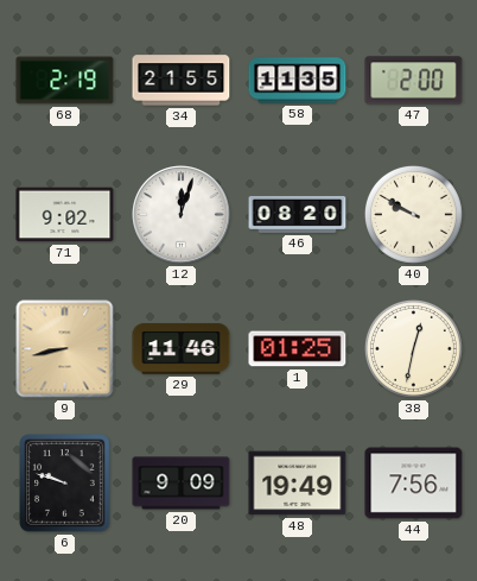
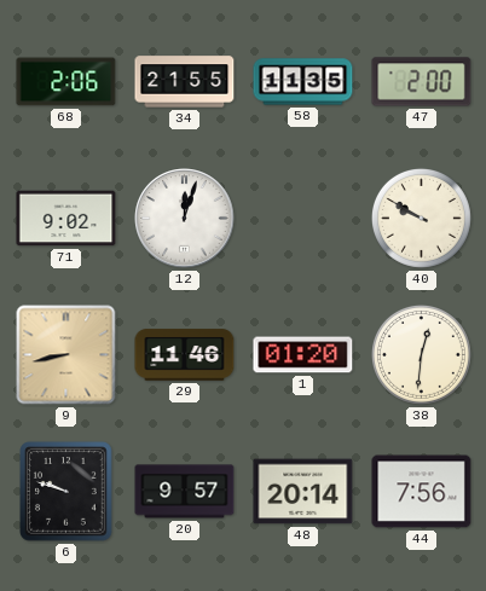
68: 2:19 -> 2:06
46: 08:20 -> none
1: 01:25 -> 01:20
38: 12:32 -> 12:31
20: 9:09 -> 9:57
48: 19:49 -> 20:14
